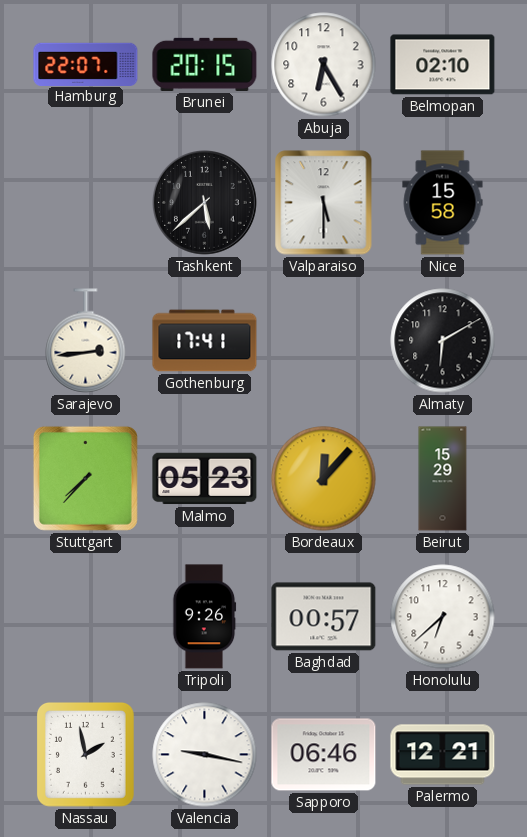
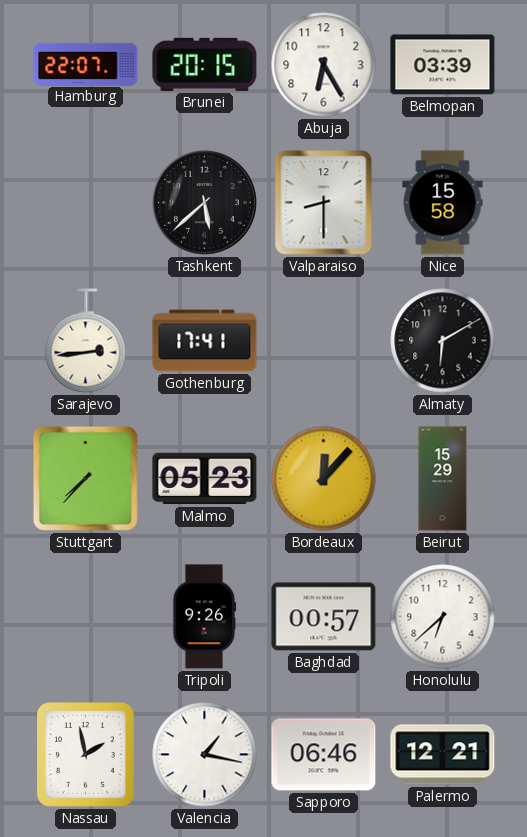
Belmopan: 02:10 -> 03:39
Valparaiso: 5:30 -> 8:30
Valencia: 9:17 -> 1:17
